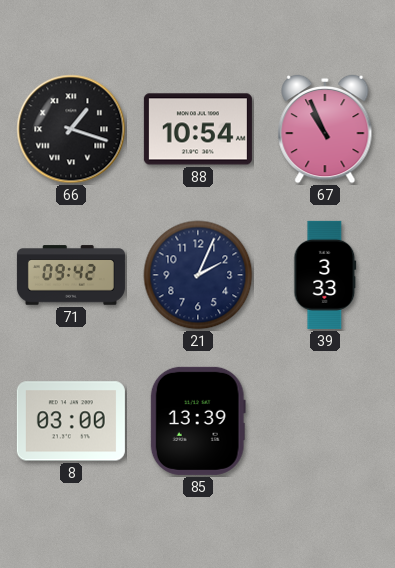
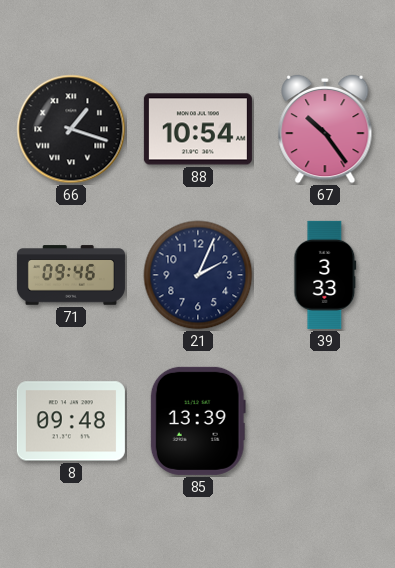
67: 10:56 -> 10:24
71: 09:42 -> 09:46
8: 03:00 -> 09:48
